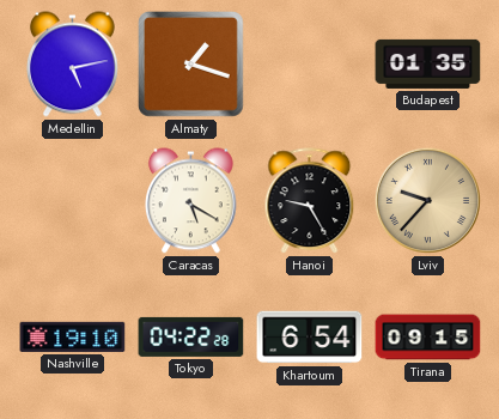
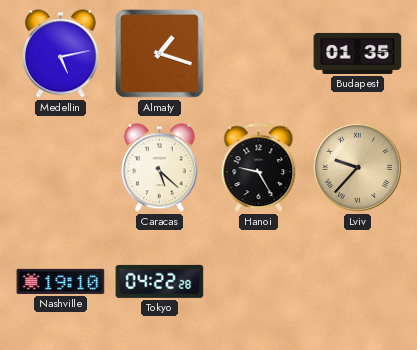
Caracas: 5:20 -> 5:22
Khartoum: 6:54 -> none
Tirana: 09:15 -> none
